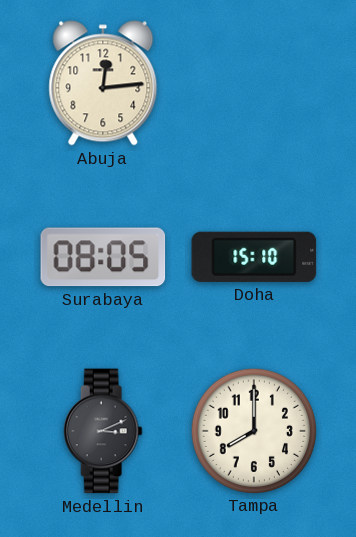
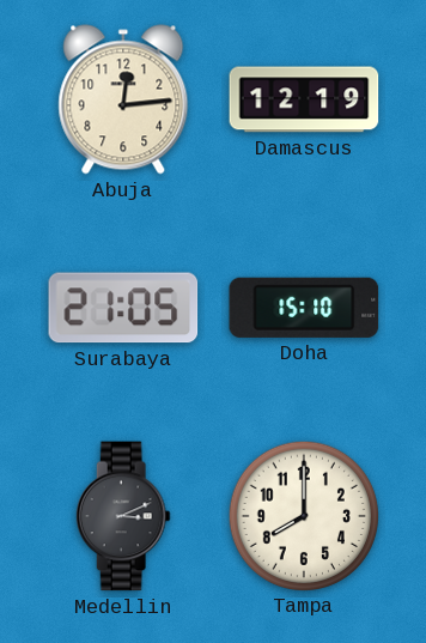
Damascus: none -> 12:19
Surabaya: 08:05 -> 21:05
